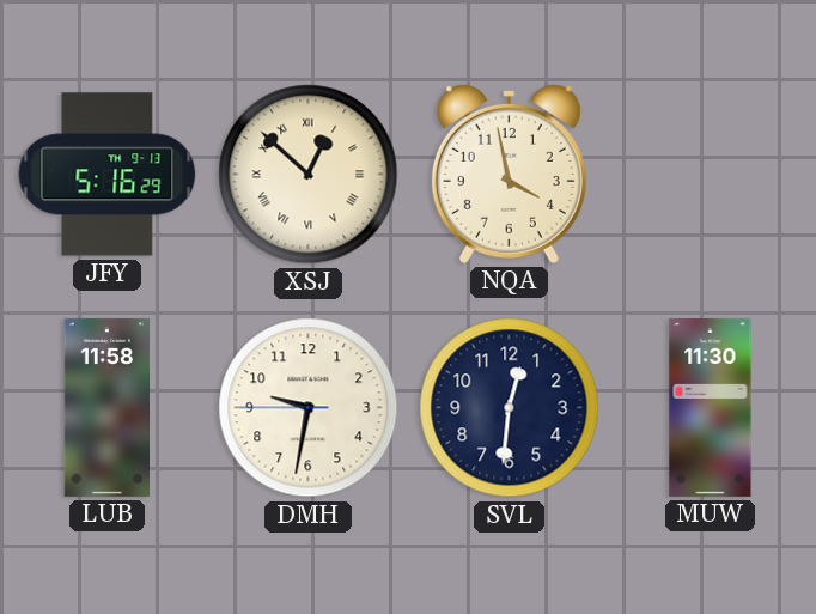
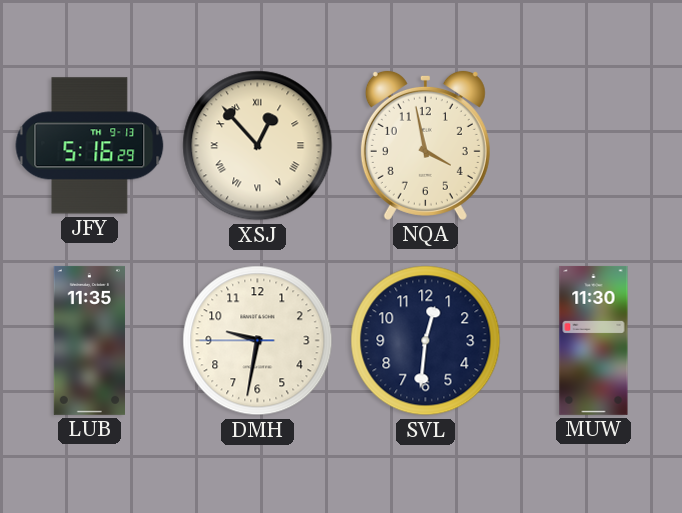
XSJ: 12:52 -> 12:53
LUB: 11:58 -> 11:35
